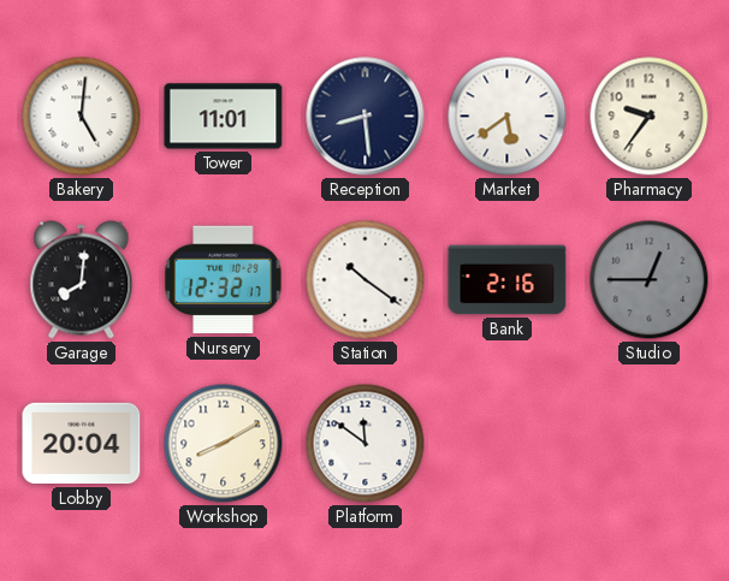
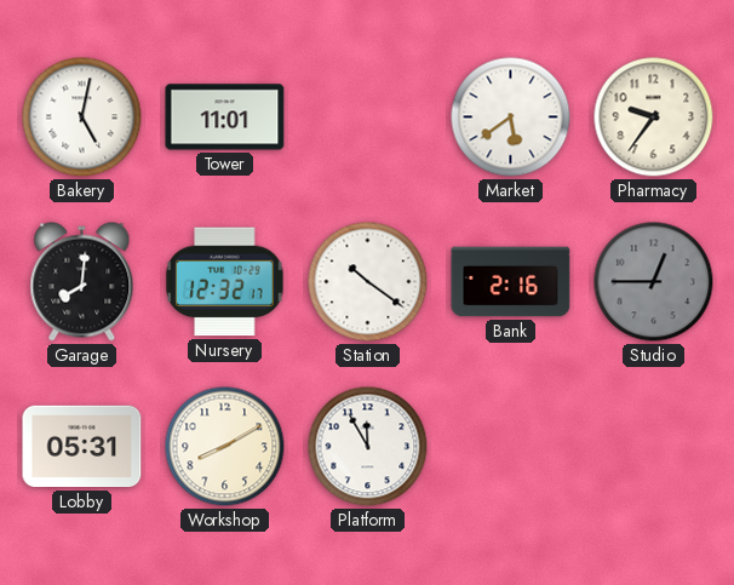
Bakery: 5:01 -> 5:02
Reception: 8:29 -> none
Lobby: 20:04 -> 05:31
Platform: 11:51 -> 11:55
